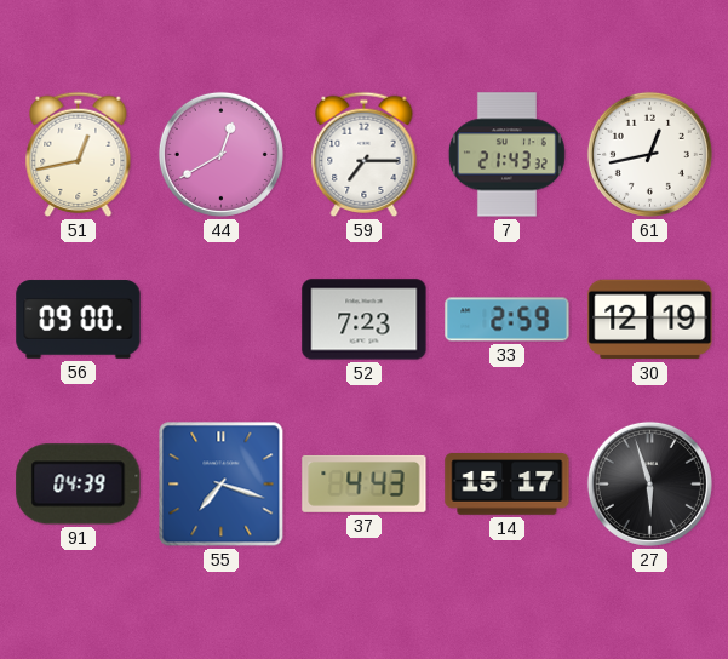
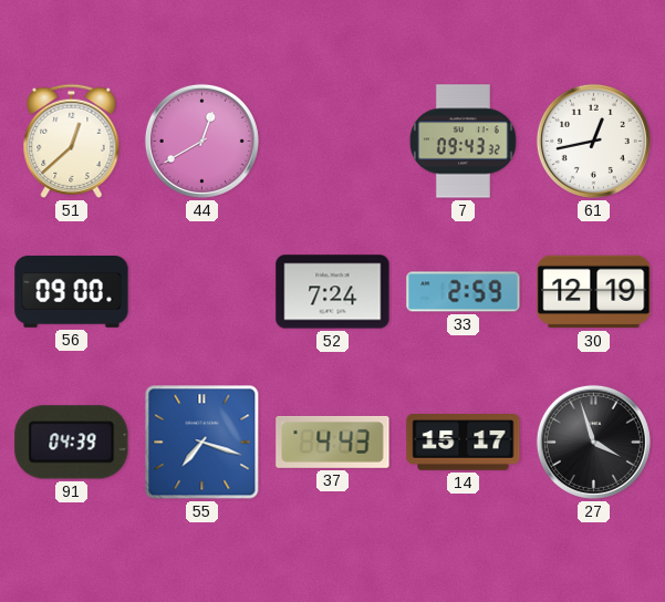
51: 12:43 -> 12:38
59: 7:15 -> none
7: 21:43 -> 09:43
52: 7:23 -> 7:24
27: 5:57 -> 3:57
